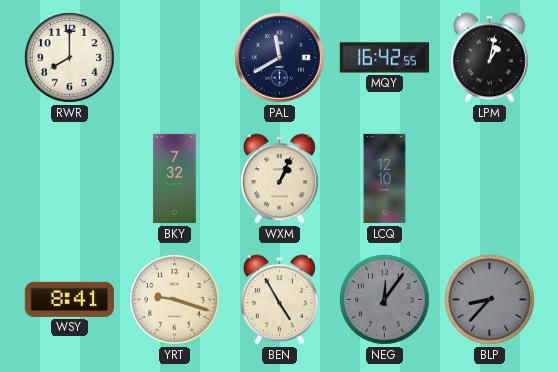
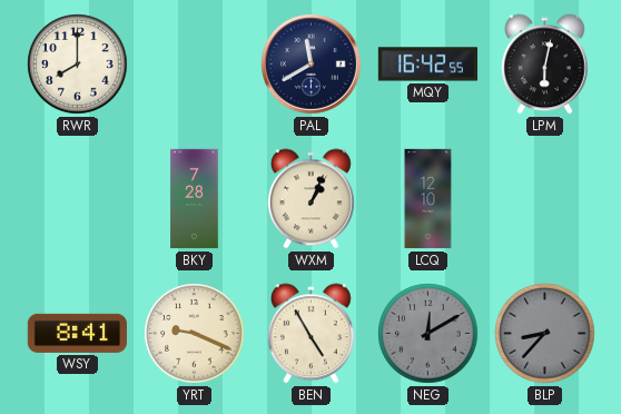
LPM: 1:02 -> 6:02
BKY: 7:32 -> 7:28
YRT: 9:18 -> 9:19
NEG: 12:06 -> 12:10
